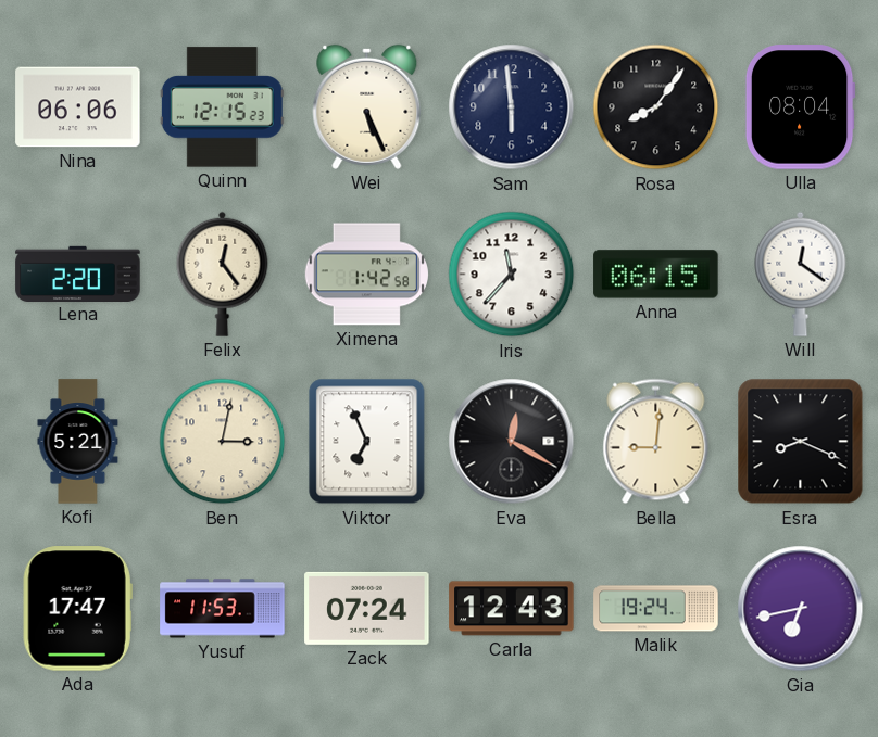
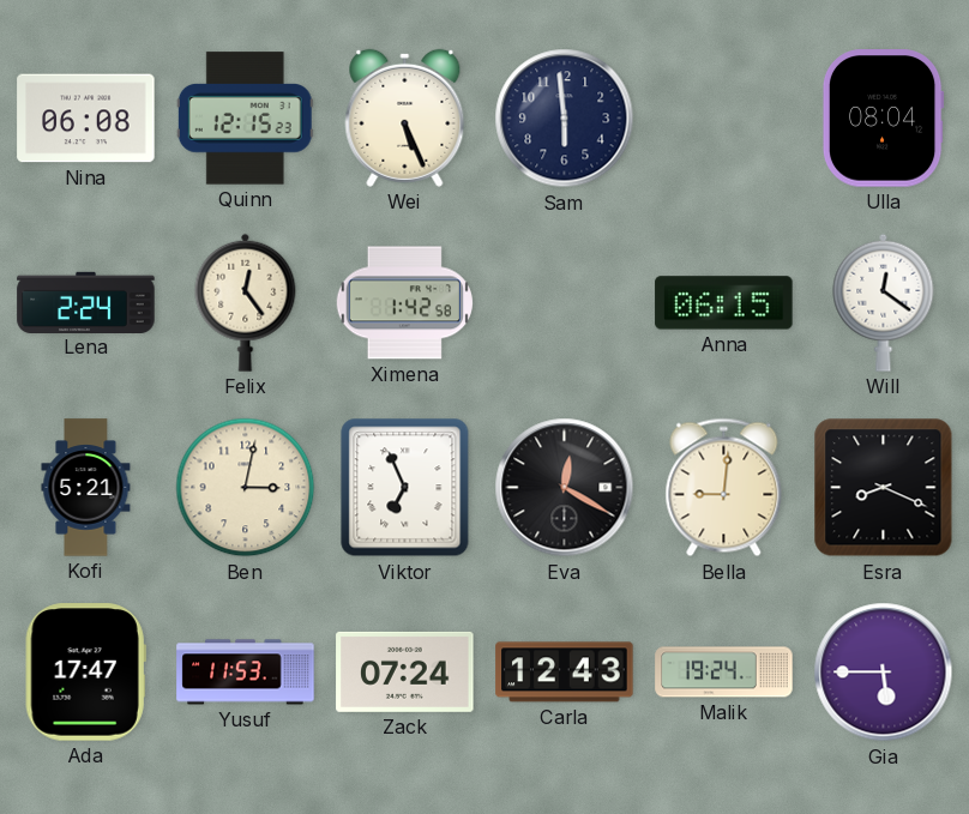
Nina: 06:06 -> 06:08
Rosa: 8:06 -> none
Lena: 2:20 -> 2:24
Iris: 11:37 -> none
Gia: 6:43 -> 5:45
